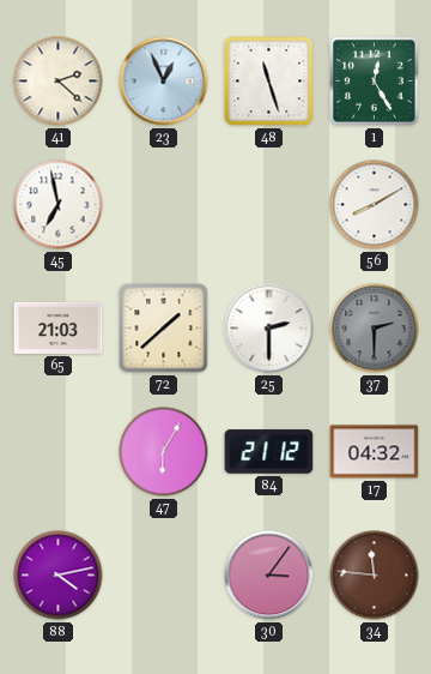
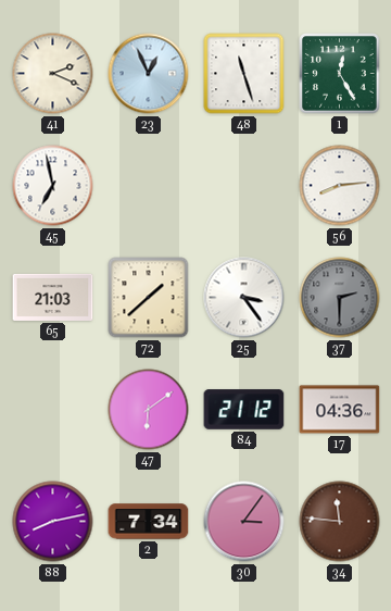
41: 2:22 -> 2:19
56: 8:10 -> 8:14
25: 2:30 -> 3:24
47: 6:05 -> 6:09
17: 04:32 -> 04:36
88: 4:13 -> 8:13
2: none -> 7:34
